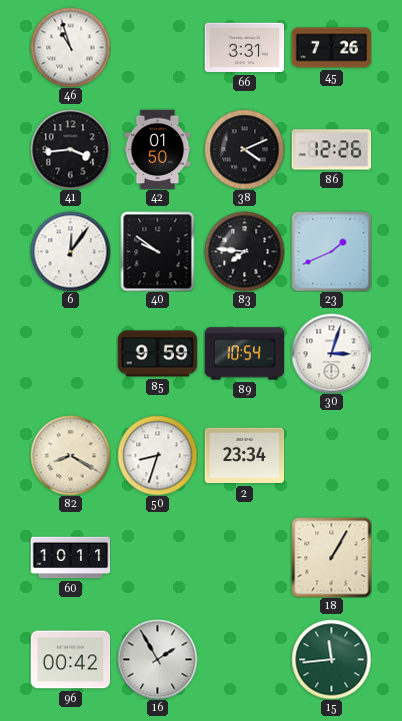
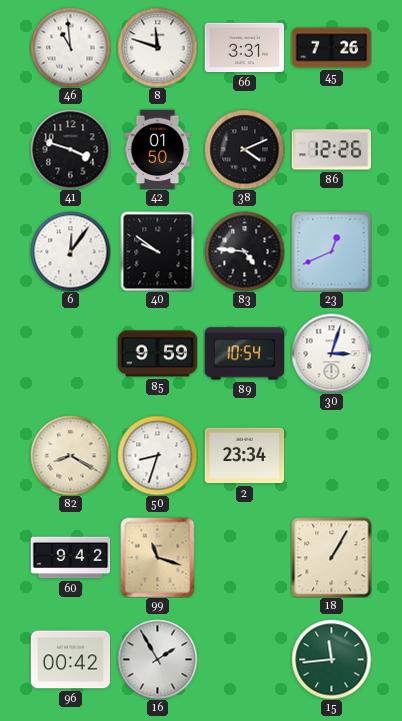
46: 10:57 -> 10:59
8: none -> 11:48
41: 3:44 -> 3:48
83: 7:46 -> 4:46
23: 1:41 -> 12:41
60: 10:11 -> 9:42
99: none -> 11:18
